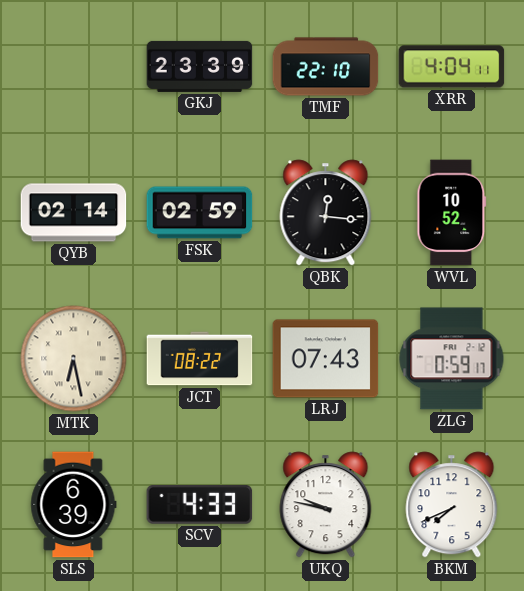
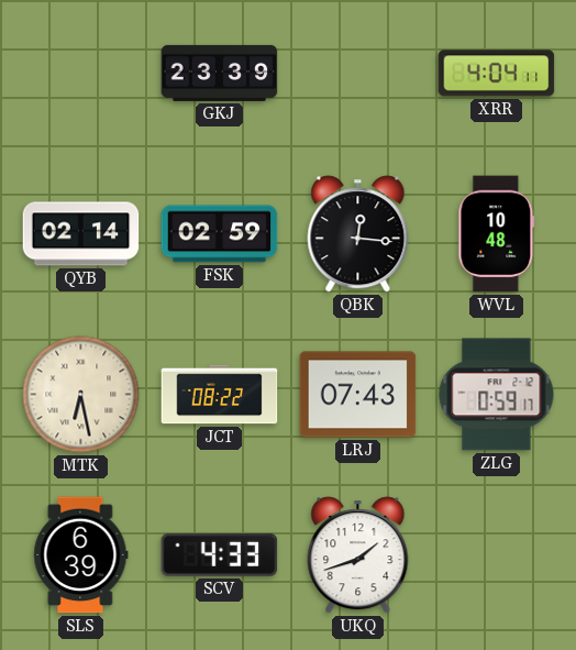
TMF: 22:10 -> none
WVL: 10:52 -> 10:48
UKQ: 9:47 -> 1:42
BKM: 7:41 -> none
